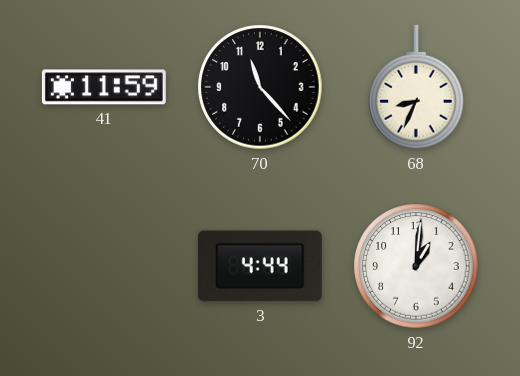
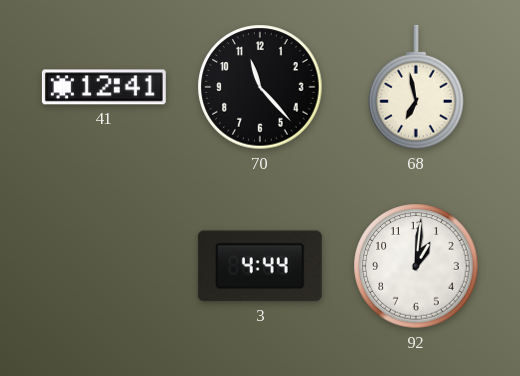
41: 11:59 -> 12:41
68: 8:34 -> 6:58
